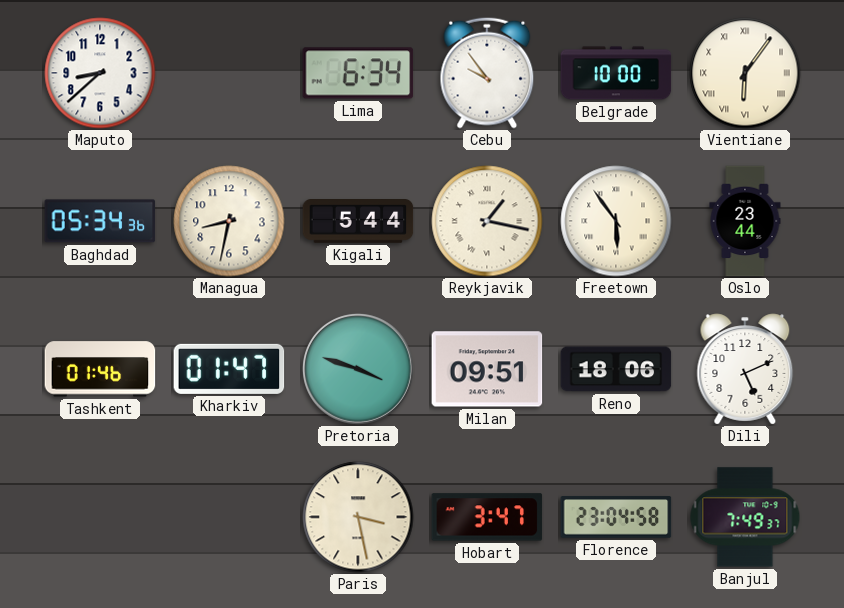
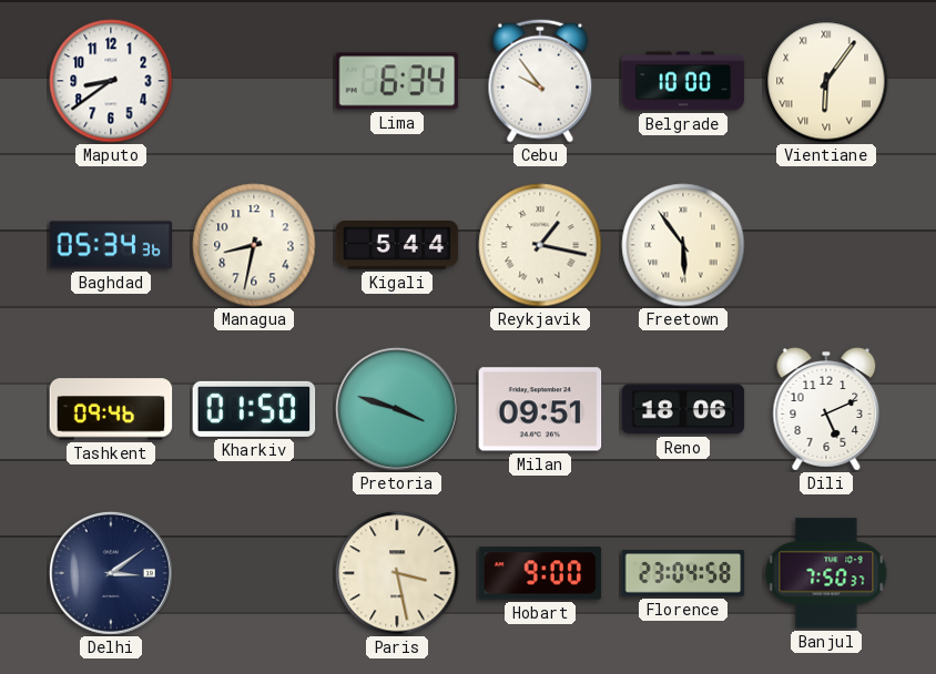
Maputo: 8:38 -> 8:39
Oslo: 23:44 -> none
Tashkent: 01:46 -> 09:46
Kharkiv: 01:47 -> 01:50
Delhi: none -> 3:09
Hobart: 3:47 -> 9:00
Banjul: 7:49 -> 7:50
